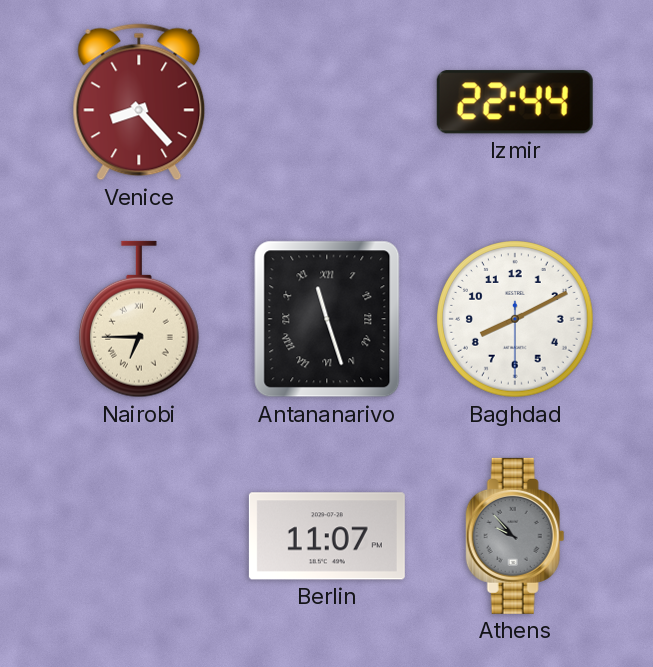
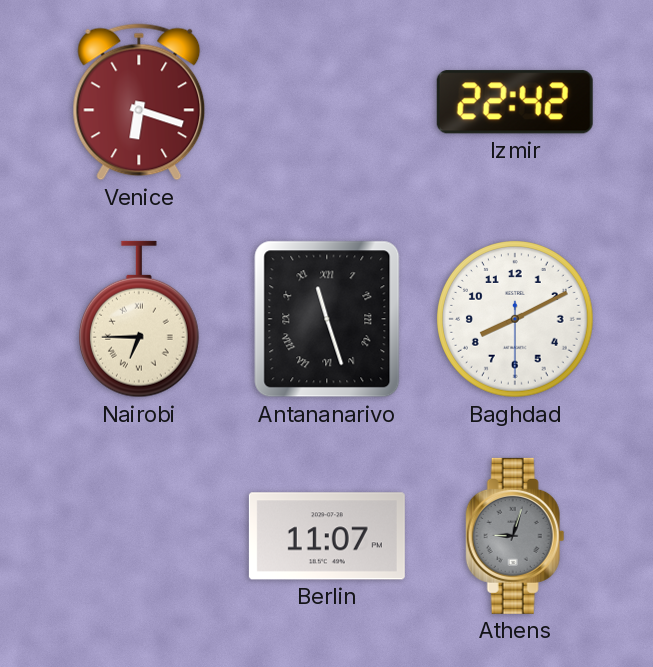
Venice: 8:23 -> 6:18
Izmir: 22:44 -> 22:42
Athens: 9:53 -> 9:03
